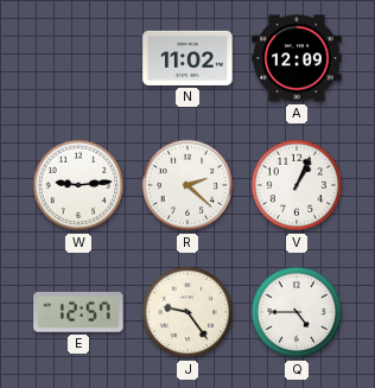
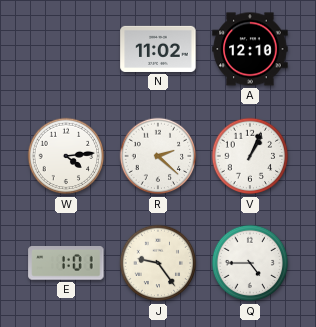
A: 12:09 -> 12:10
W: 9:14 -> 4:14
E: 12:57 -> 1:01
